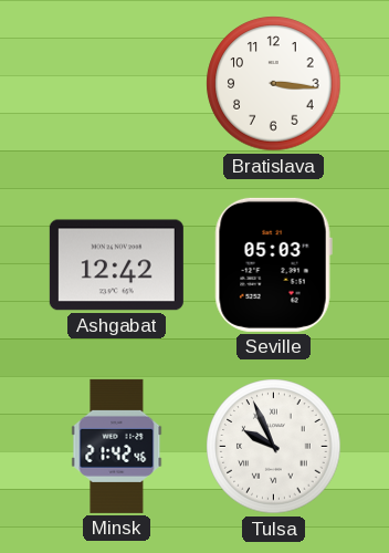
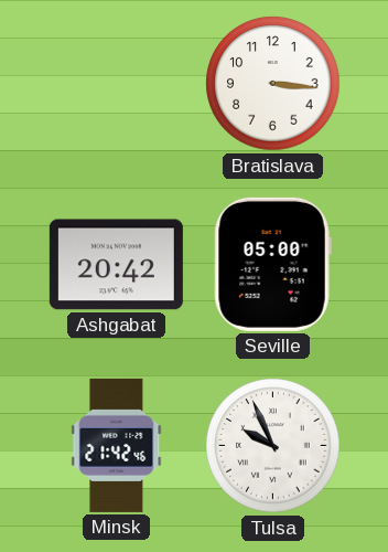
Ashgabat: 12:42 -> 20:42
Seville: 05:03 -> 05:00
